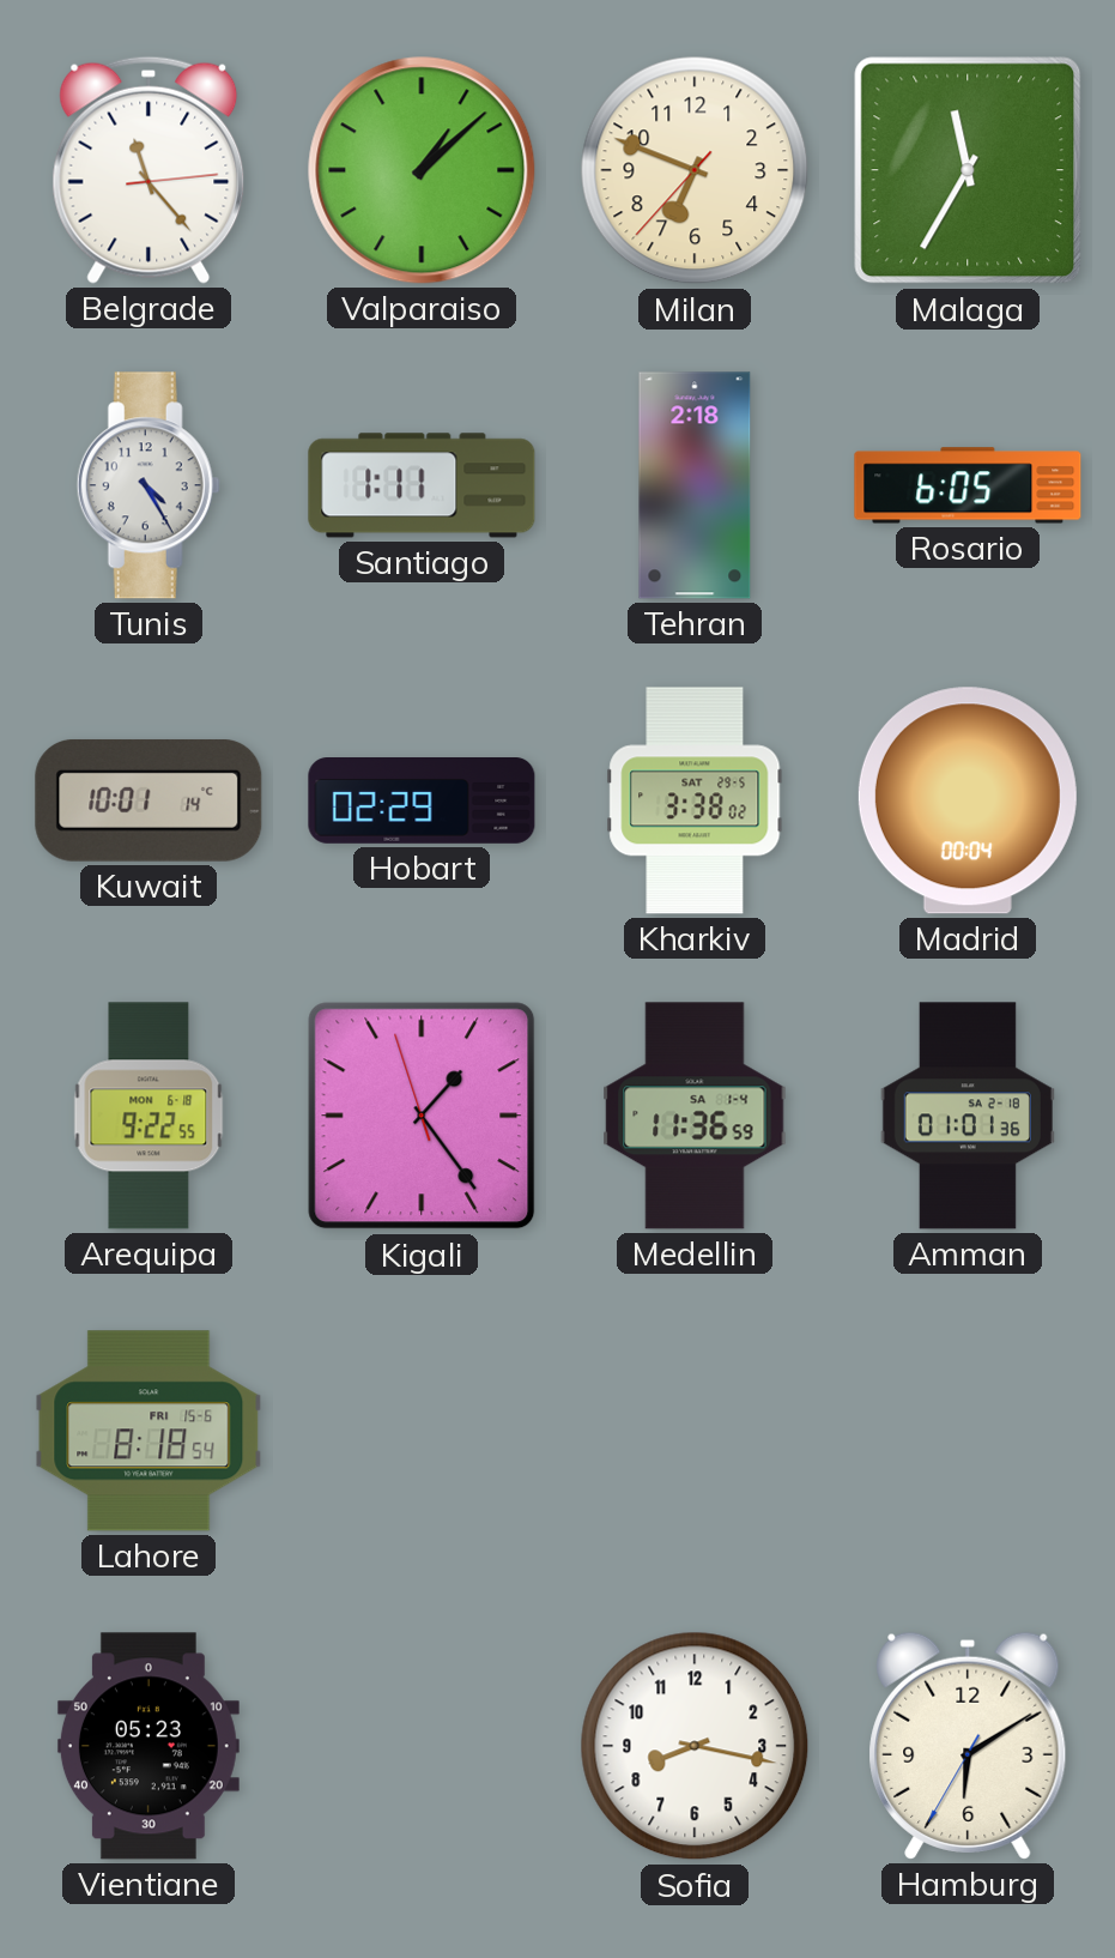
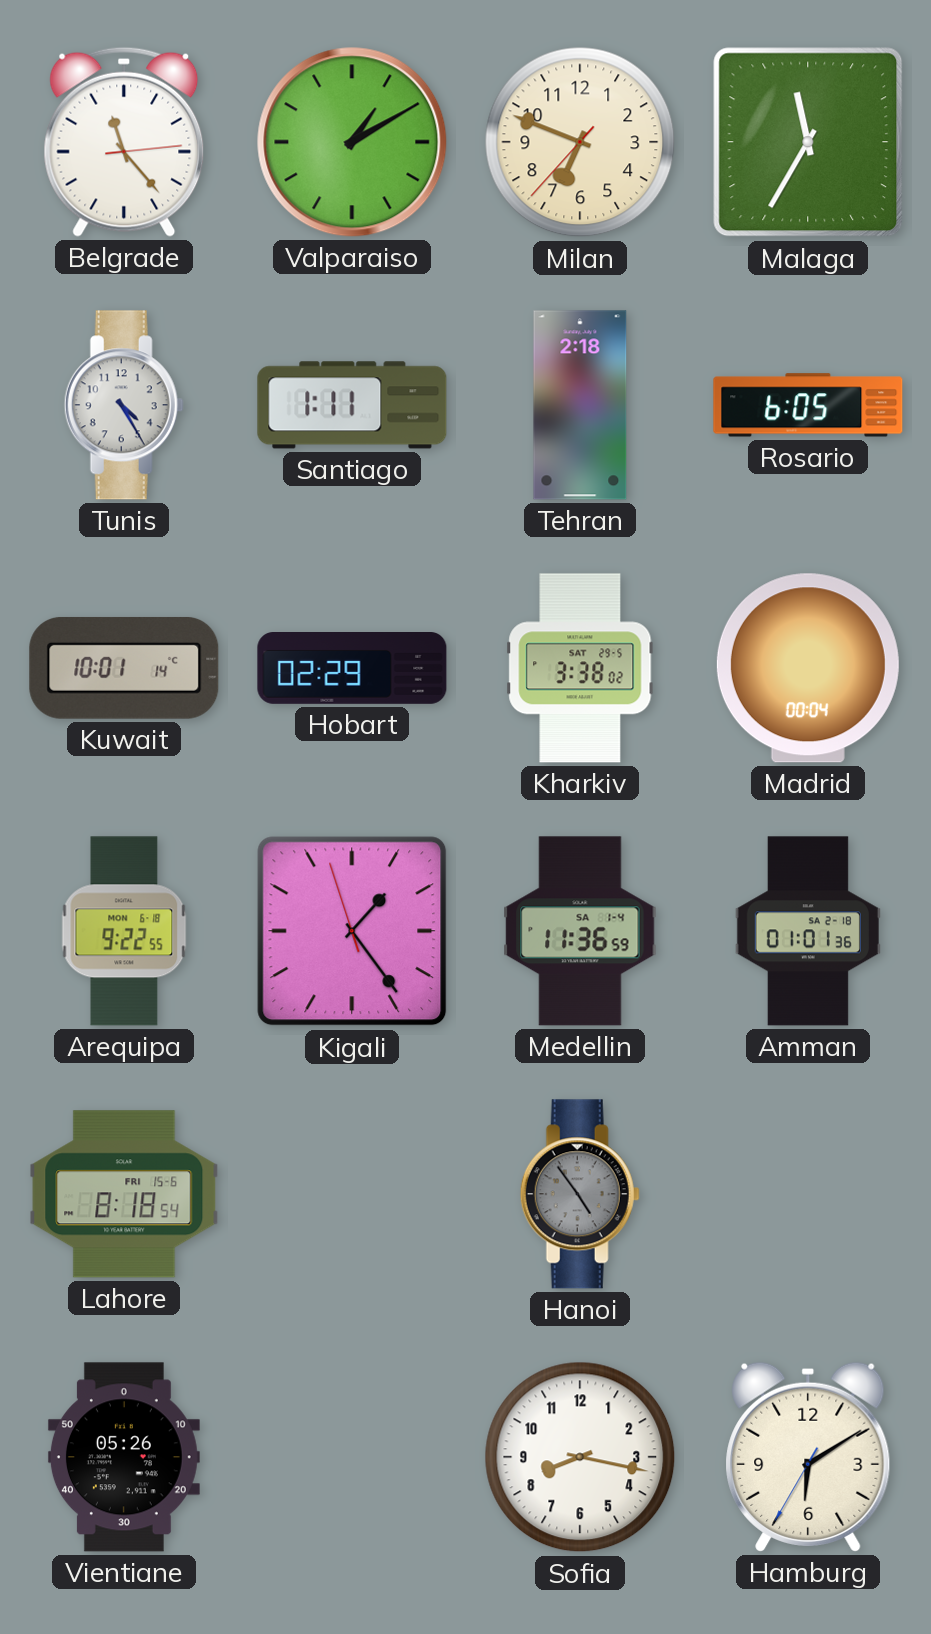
Valparaiso: 1:08 -> 1:10
Hanoi: none -> 4:54
Vientiane: 05:23 -> 05:26
